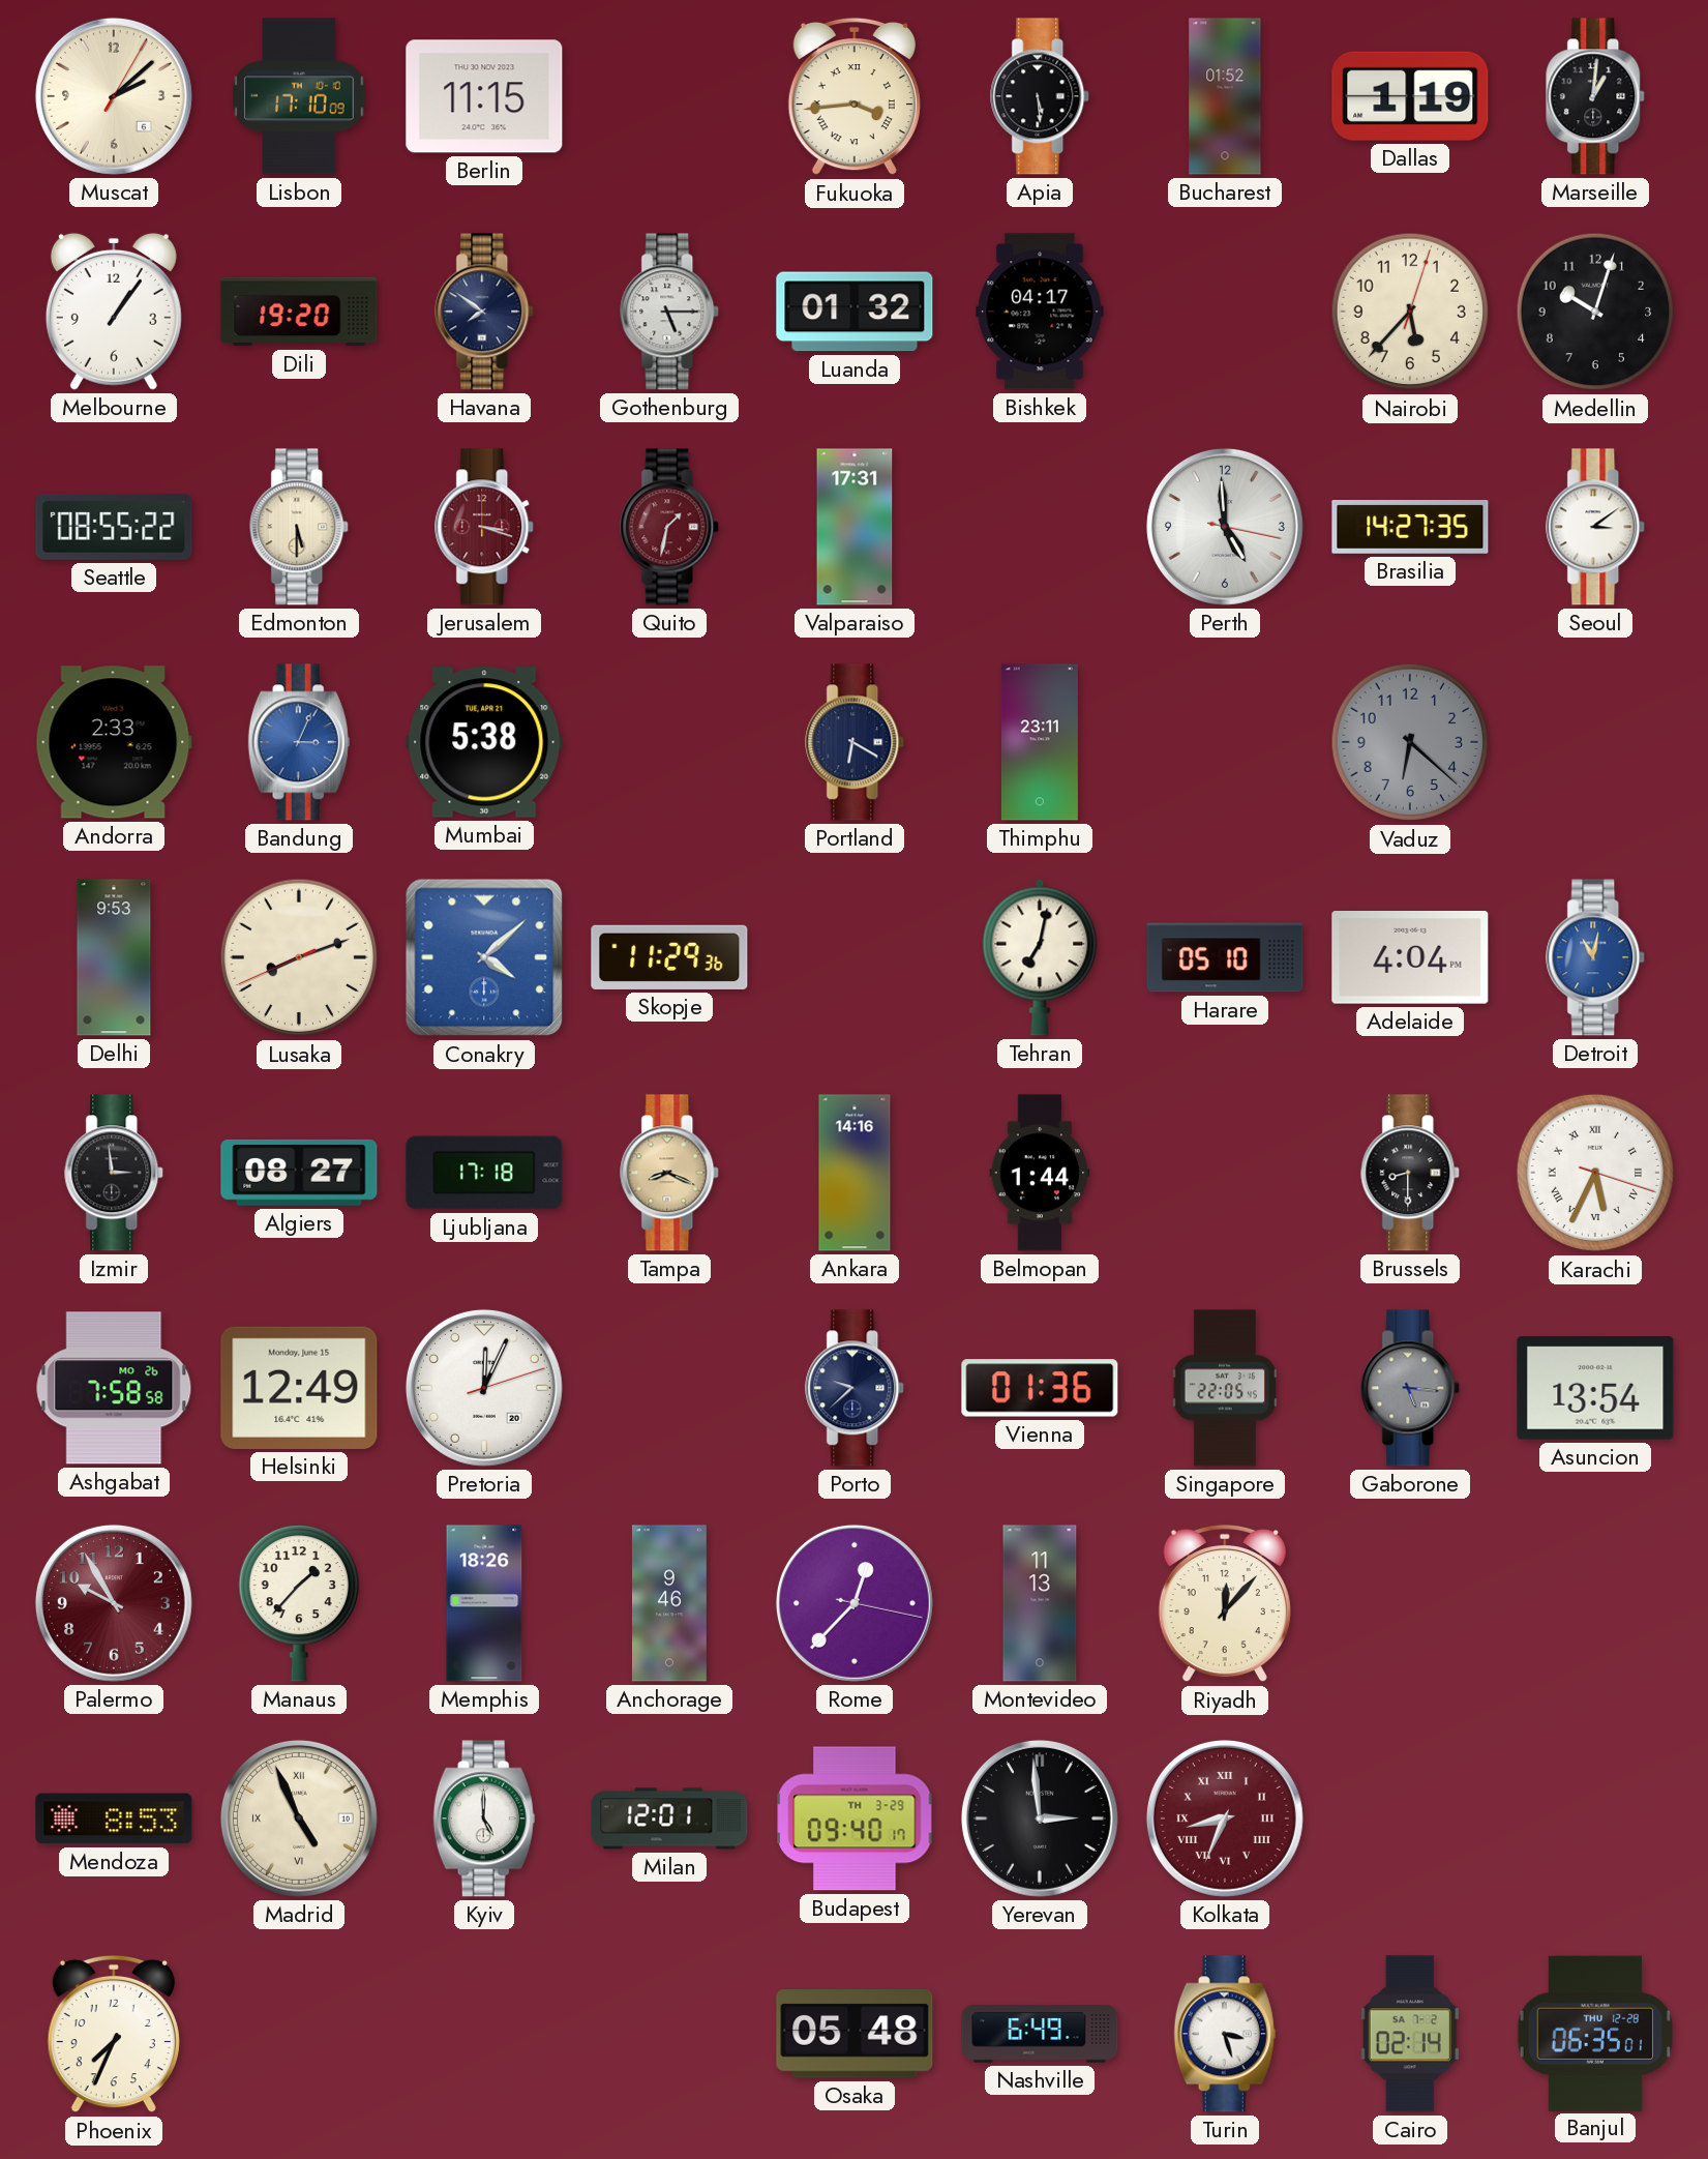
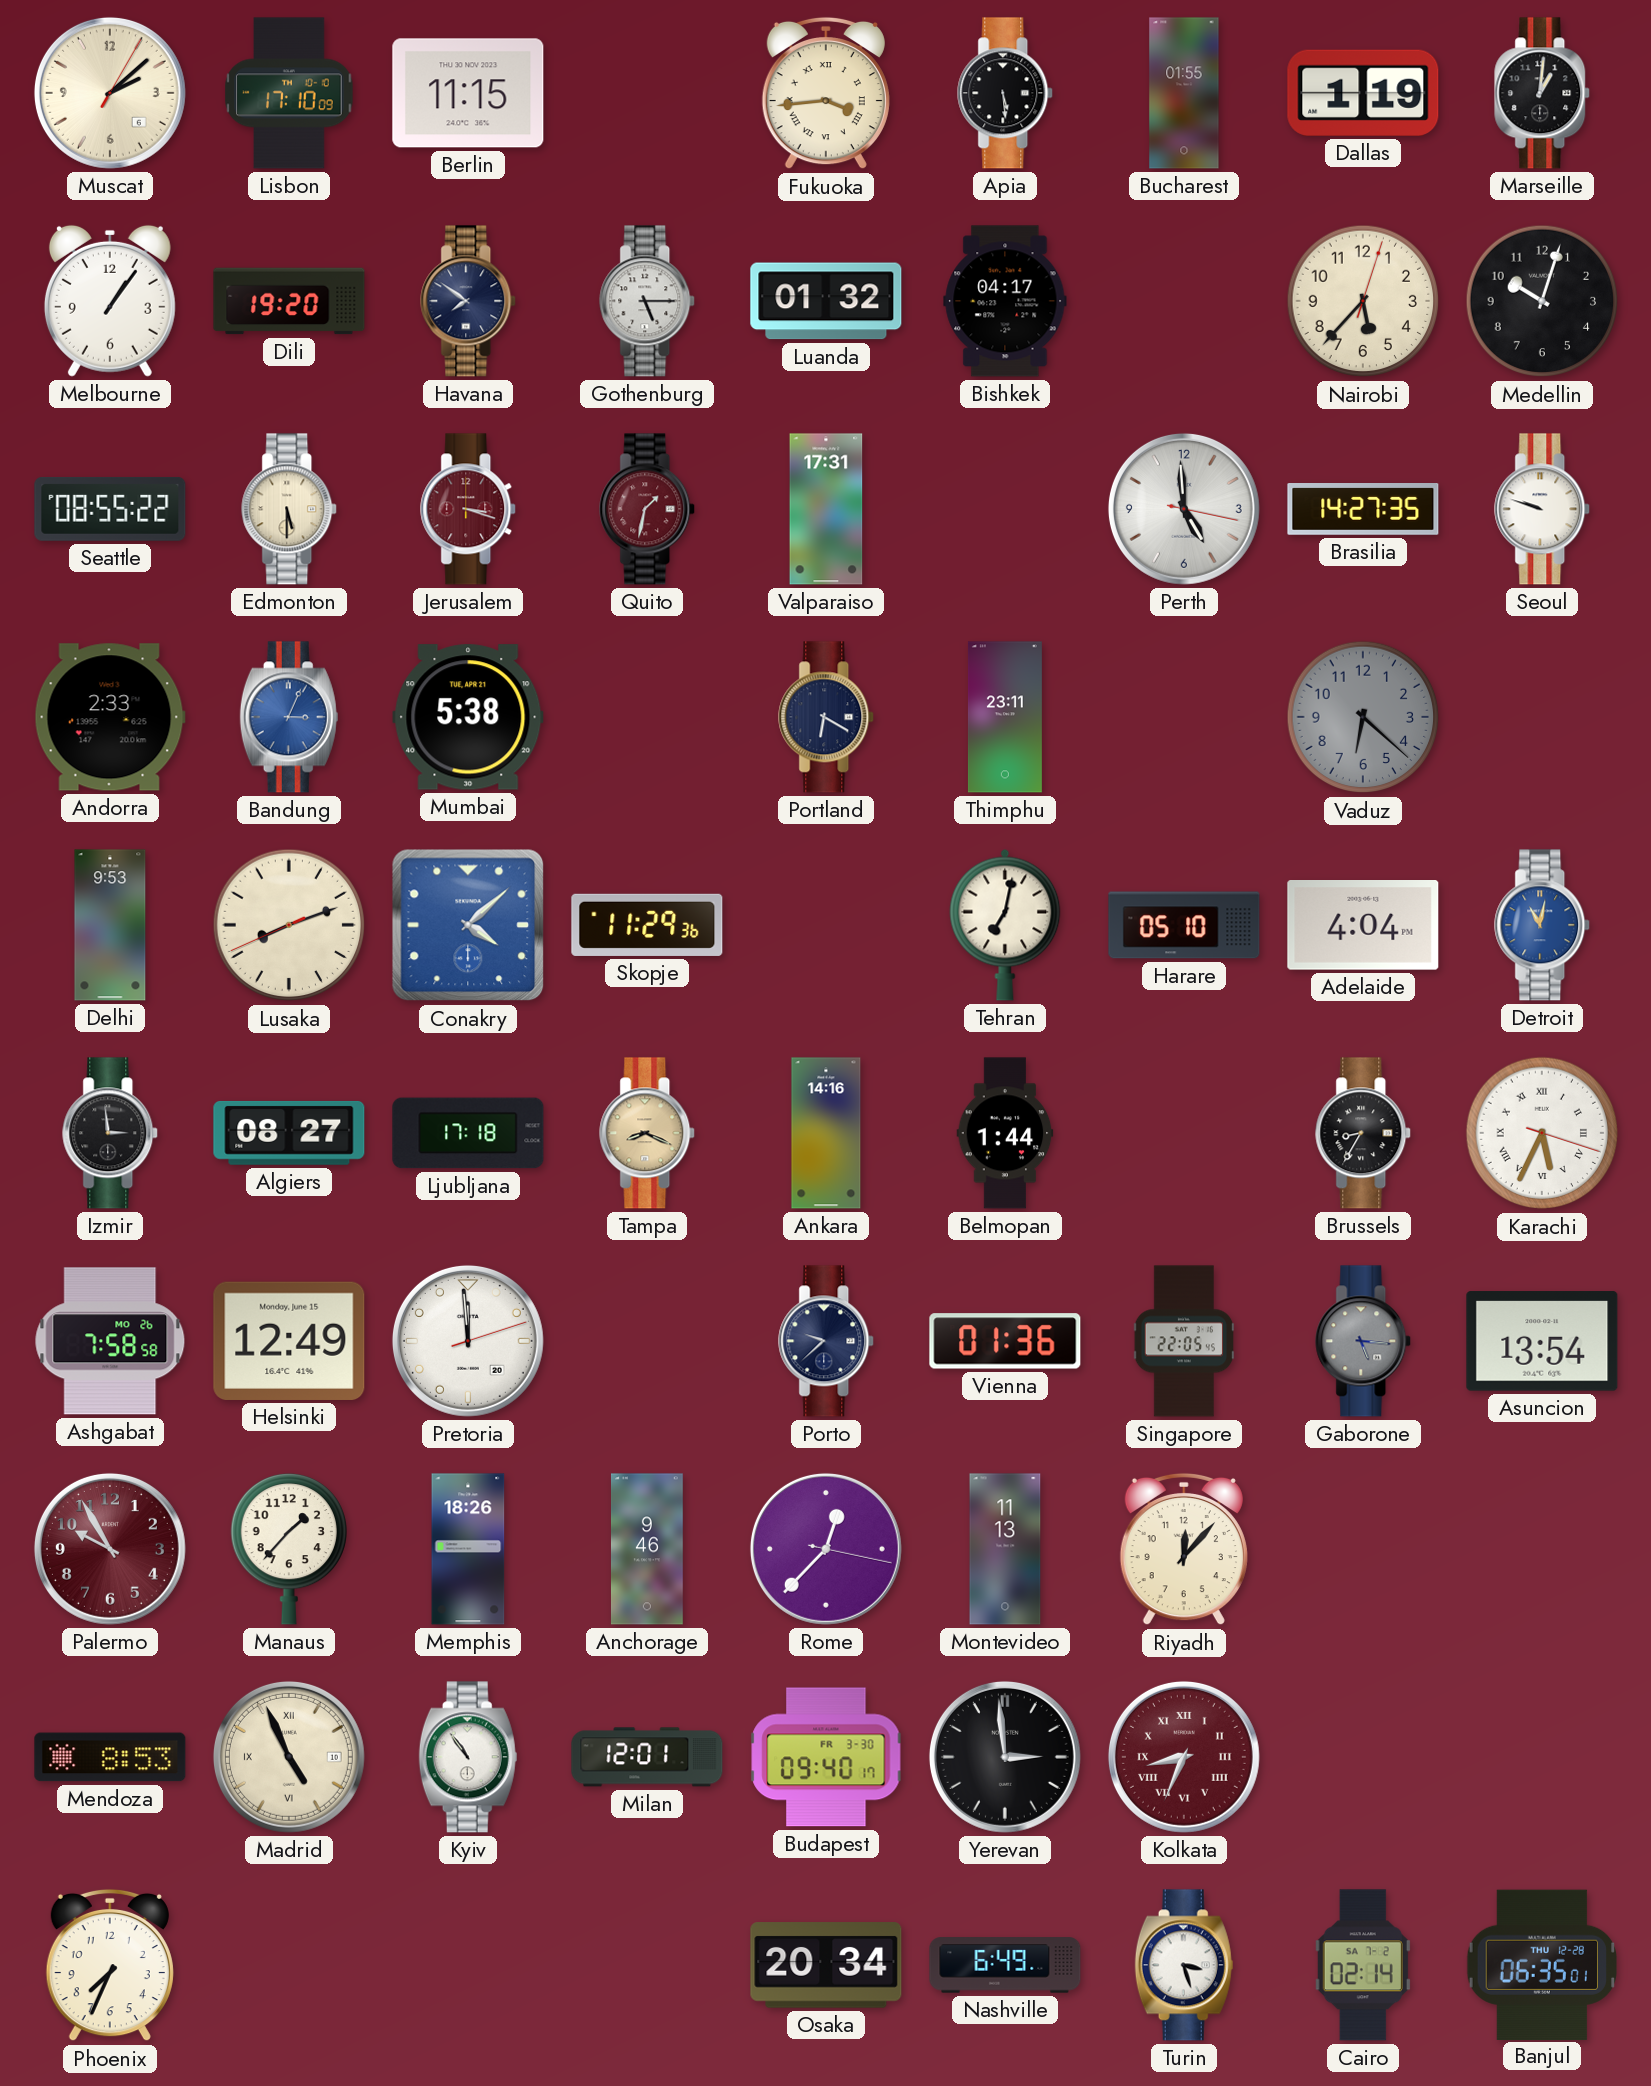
Bucharest: 01:52 -> 01:55
Seoul: 3:09 -> 9:48
Brussels: 8:30 -> 8:35
Pretoria: 12:04 -> 11:59
Kyiv: 5:00 -> 10:54
Budapest date: TH 3-29 -> FR 3-30
Osaka: 05:48 -> 20:34
